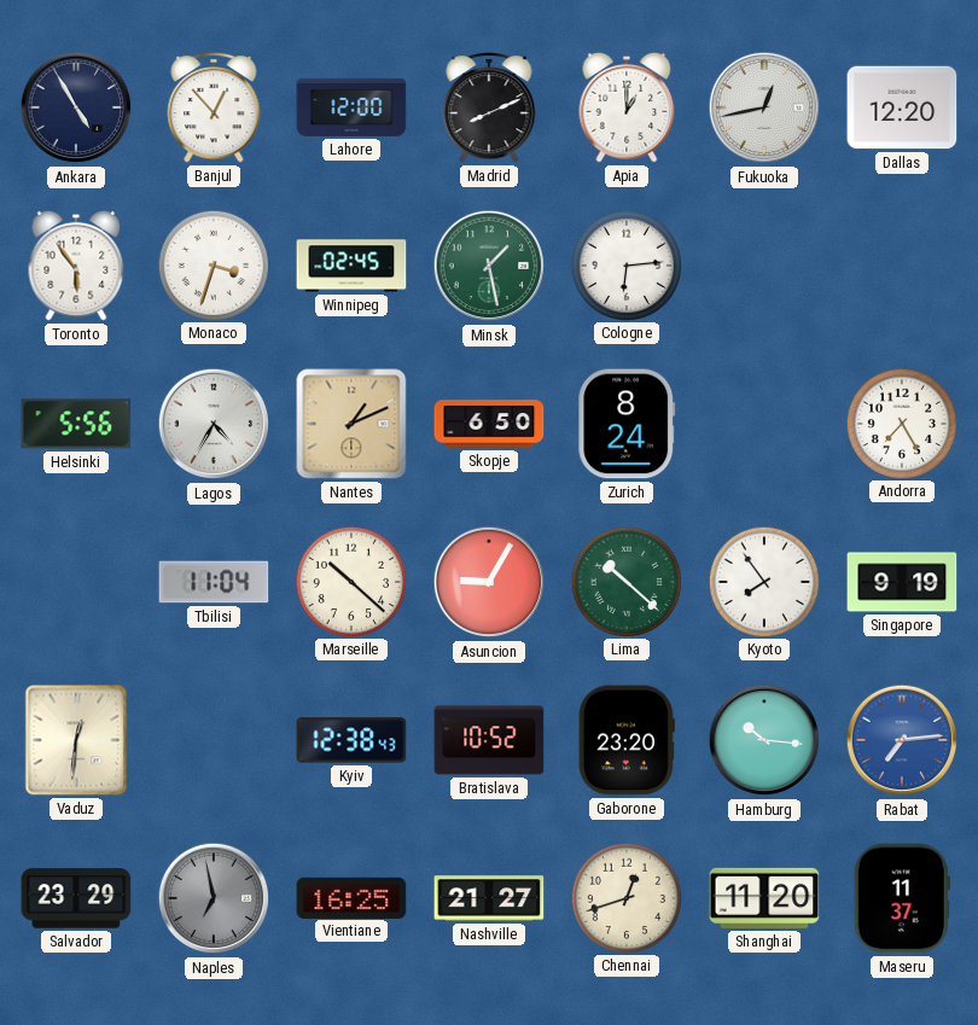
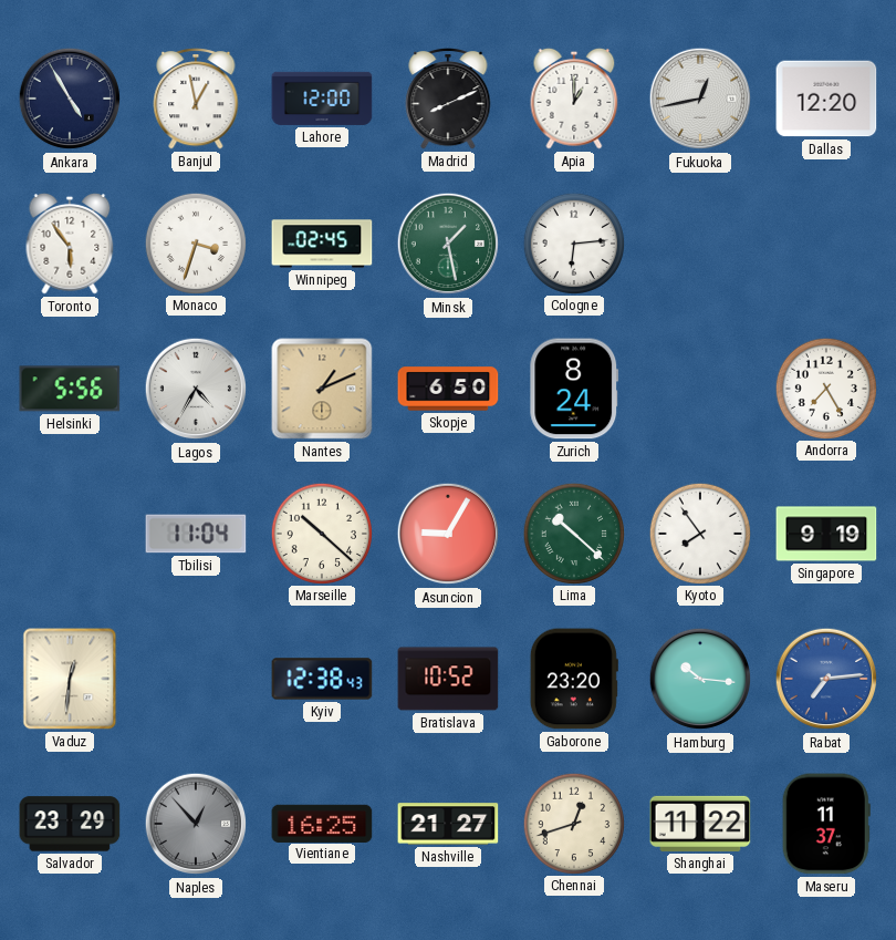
Banjul: 12:53 -> 12:58
Naples: 6:58 -> 12:53
Shanghai: 11:20 -> 11:22
